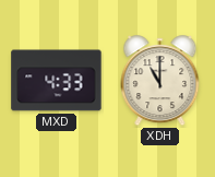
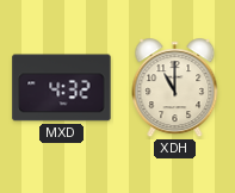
MXD: 4:33 -> 4:32
